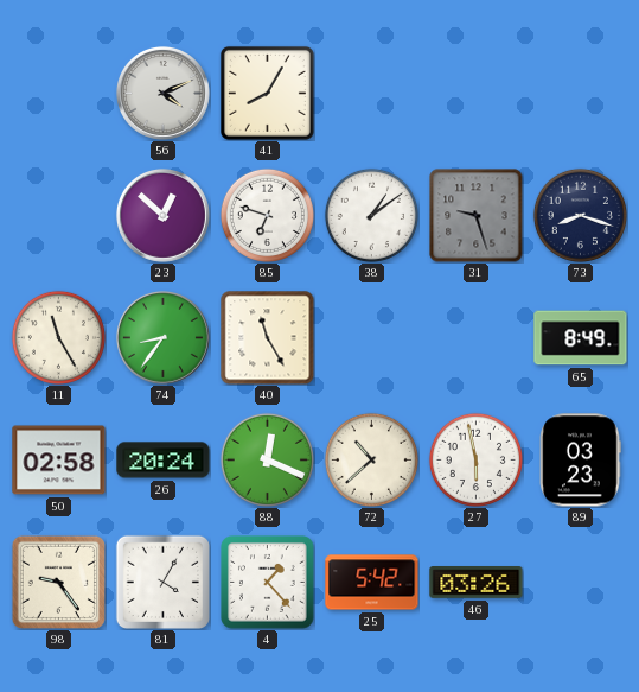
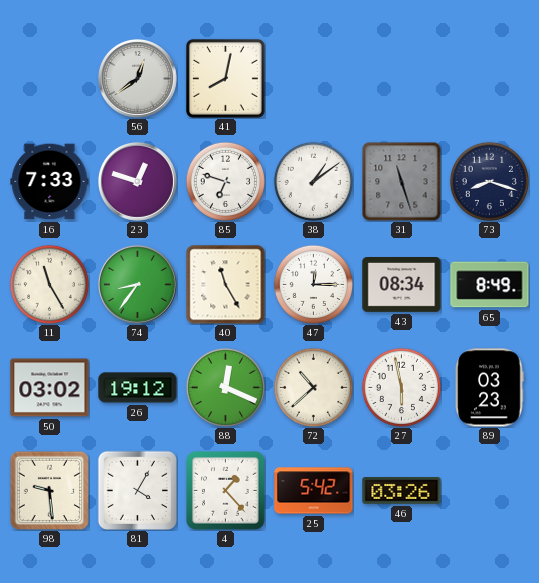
56: 4:11 -> 12:39
41: 8:05 -> 8:02
16: none -> 7:33
23: 12:52 -> 12:48
31: 9:27 -> 11:27
47: none -> 12:15
43: none -> 08:34
50: 02:58 -> 03:02
26: 20:24 -> 19:12
98: 9:24 -> 9:29
